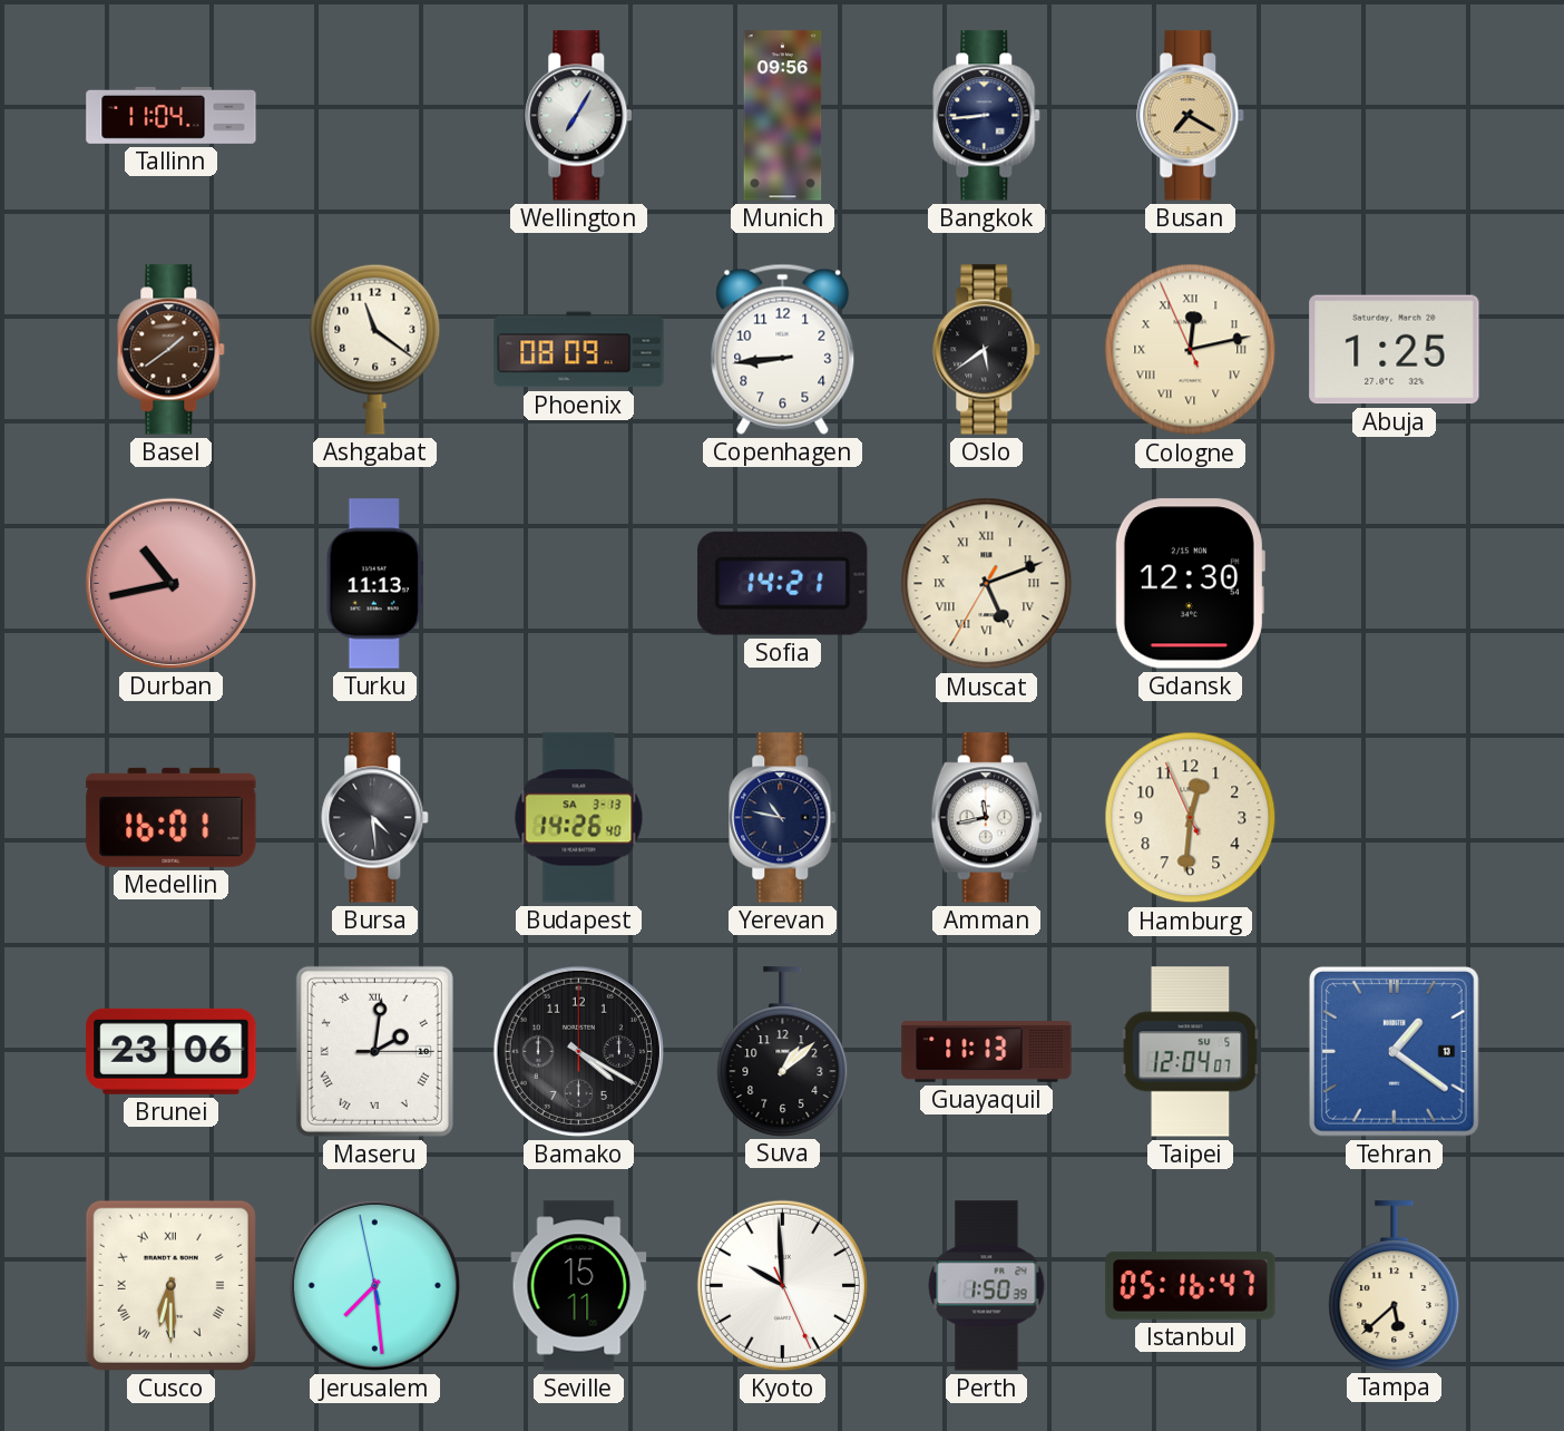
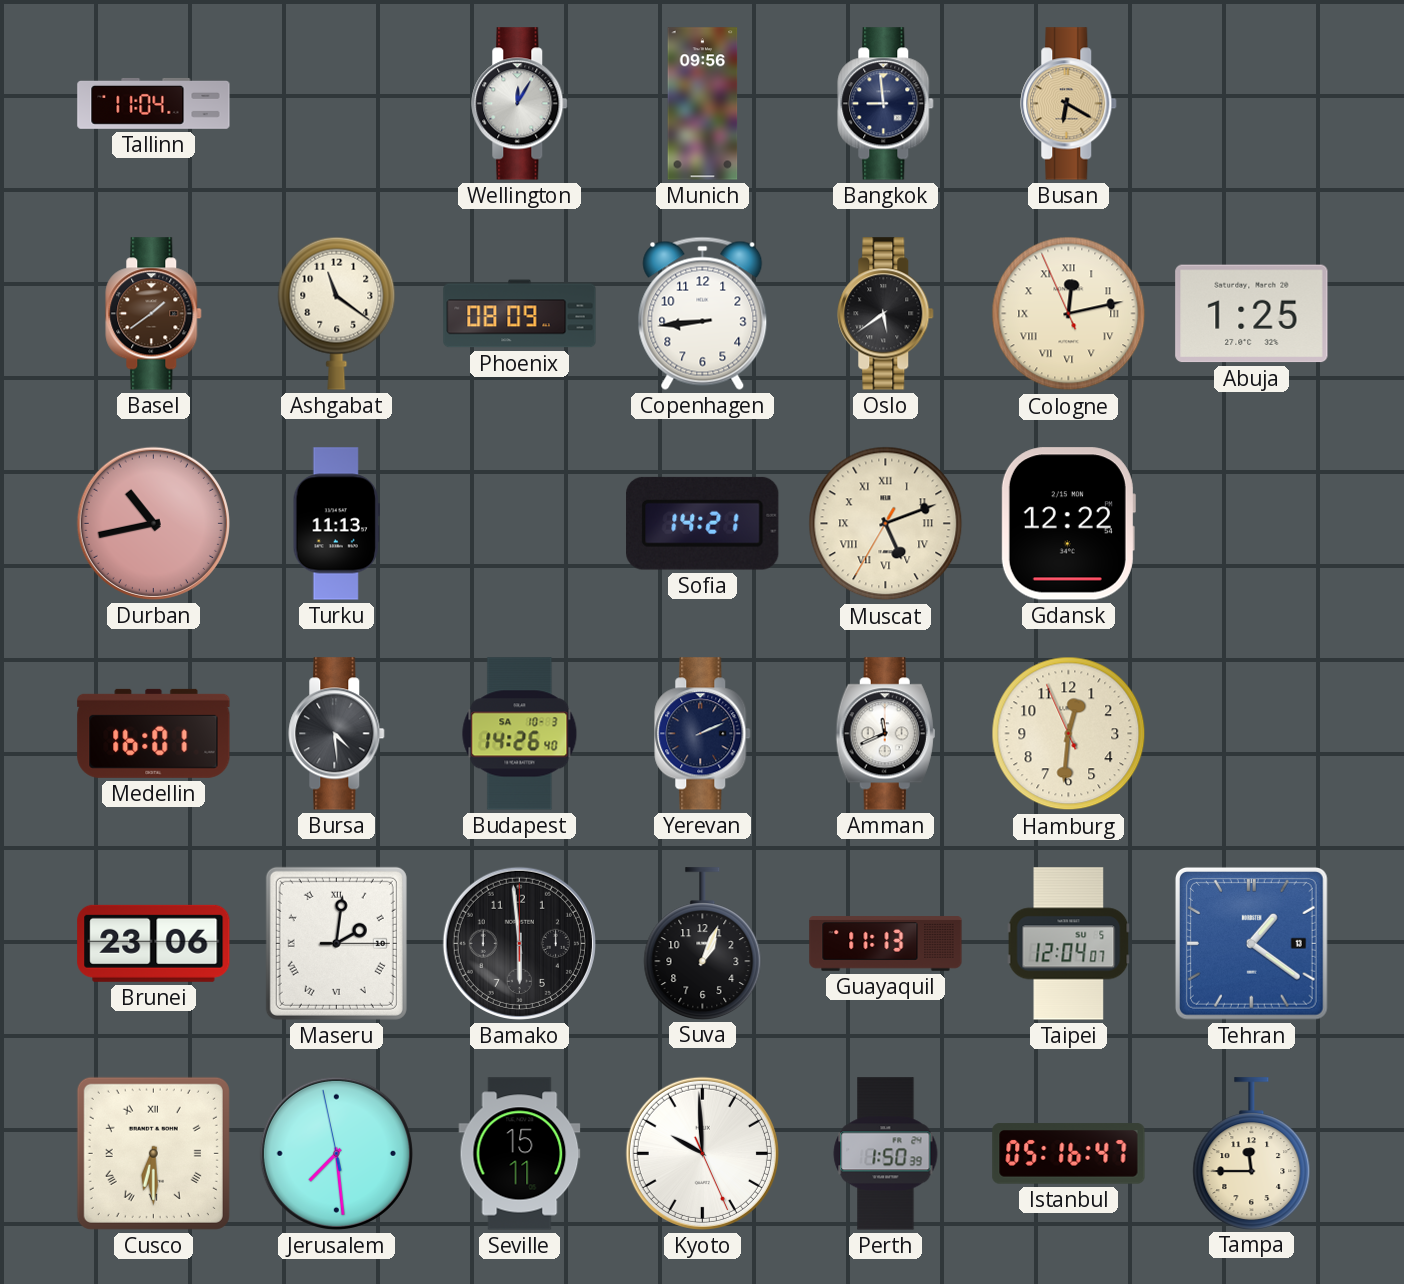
Wellington: 7:05 -> 12:05
Bangkok: 8:44 -> 8:59
Busan: 7:20 -> 6:20
Gdansk: 12:30 -> 12:22
Budapest date: SA 3-13 -> SA 10-3
Yerevan: 10:47 -> 2:11
Amman: 11:43 -> 11:41
Bamako: 4:20 -> 5:59
Suva: 1:08 -> 1:04
Tampa: 5:38 -> 11:45
